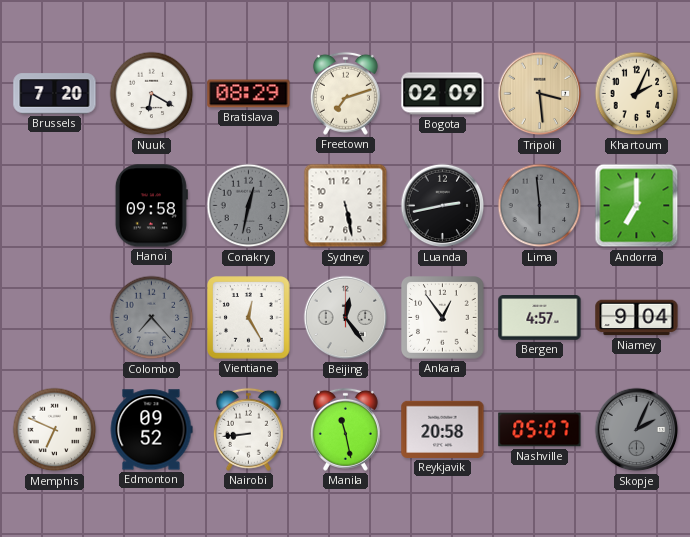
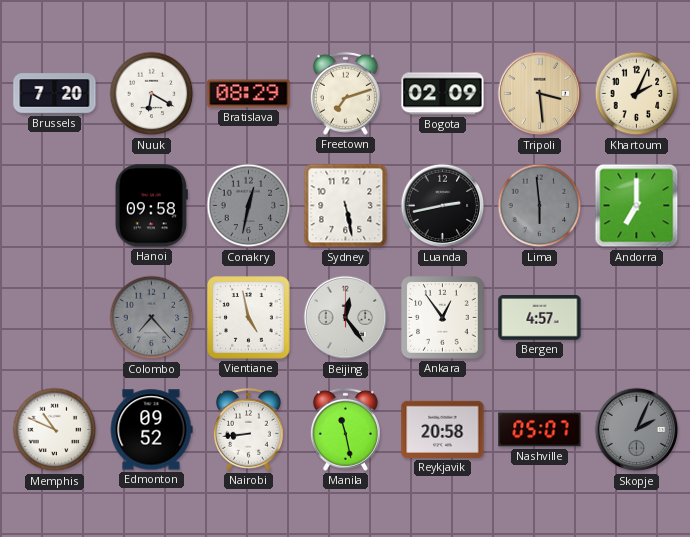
Vientiane: 12:25 -> 4:58
Niamey: 9:04 -> none
Memphis: 6:49 -> 10:49
